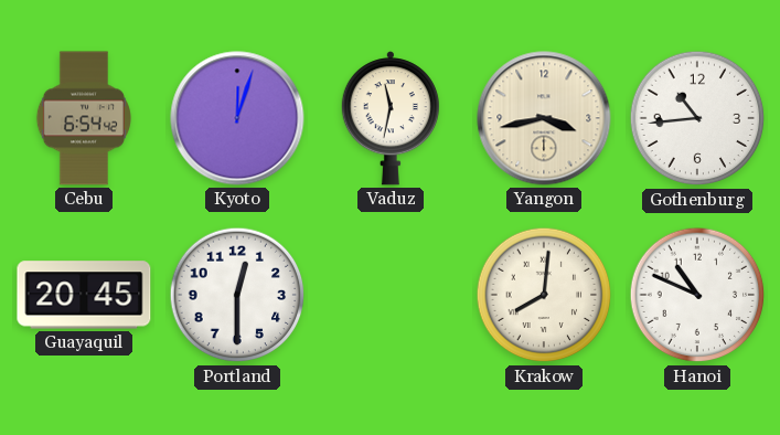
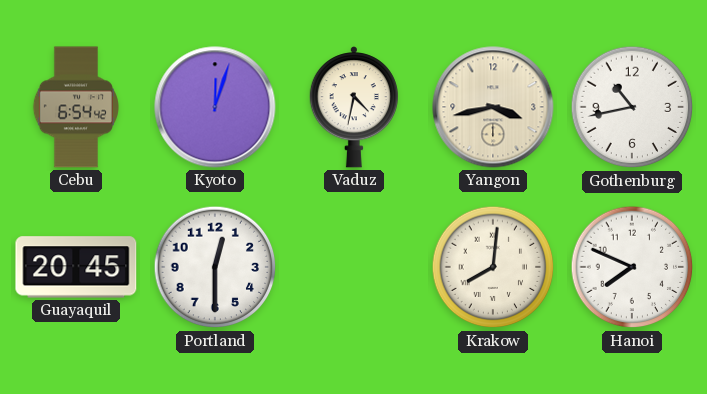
Vaduz: 11:32 -> 4:32
Gothenburg: 10:44 -> 10:43
Hanoi: 10:49 -> 7:49
